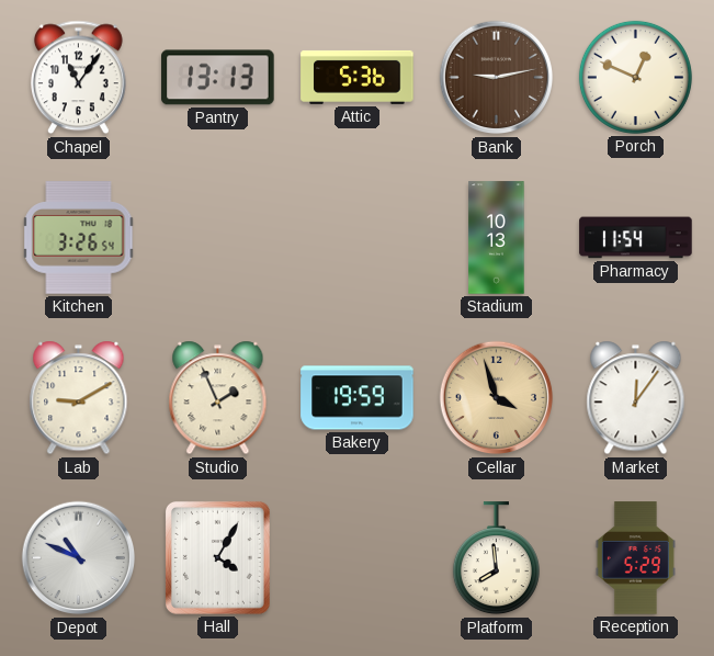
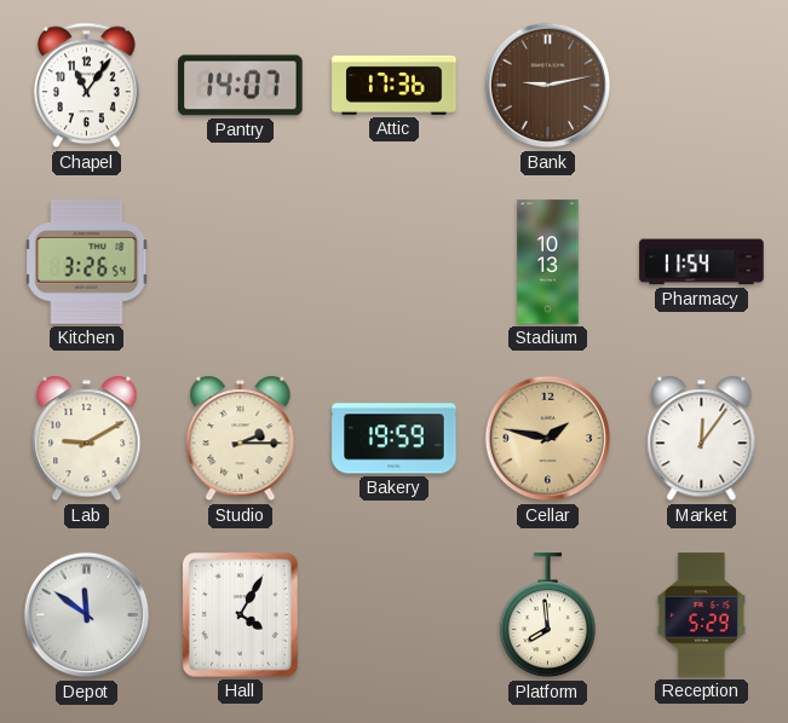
Pantry: 13:13 -> 14:07
Attic: 5:36 -> 17:36
Porch: 12:49 -> none
Studio: 1:56 -> 2:15
Cellar: 3:57 -> 1:47
Depot: 10:49 -> 11:51
